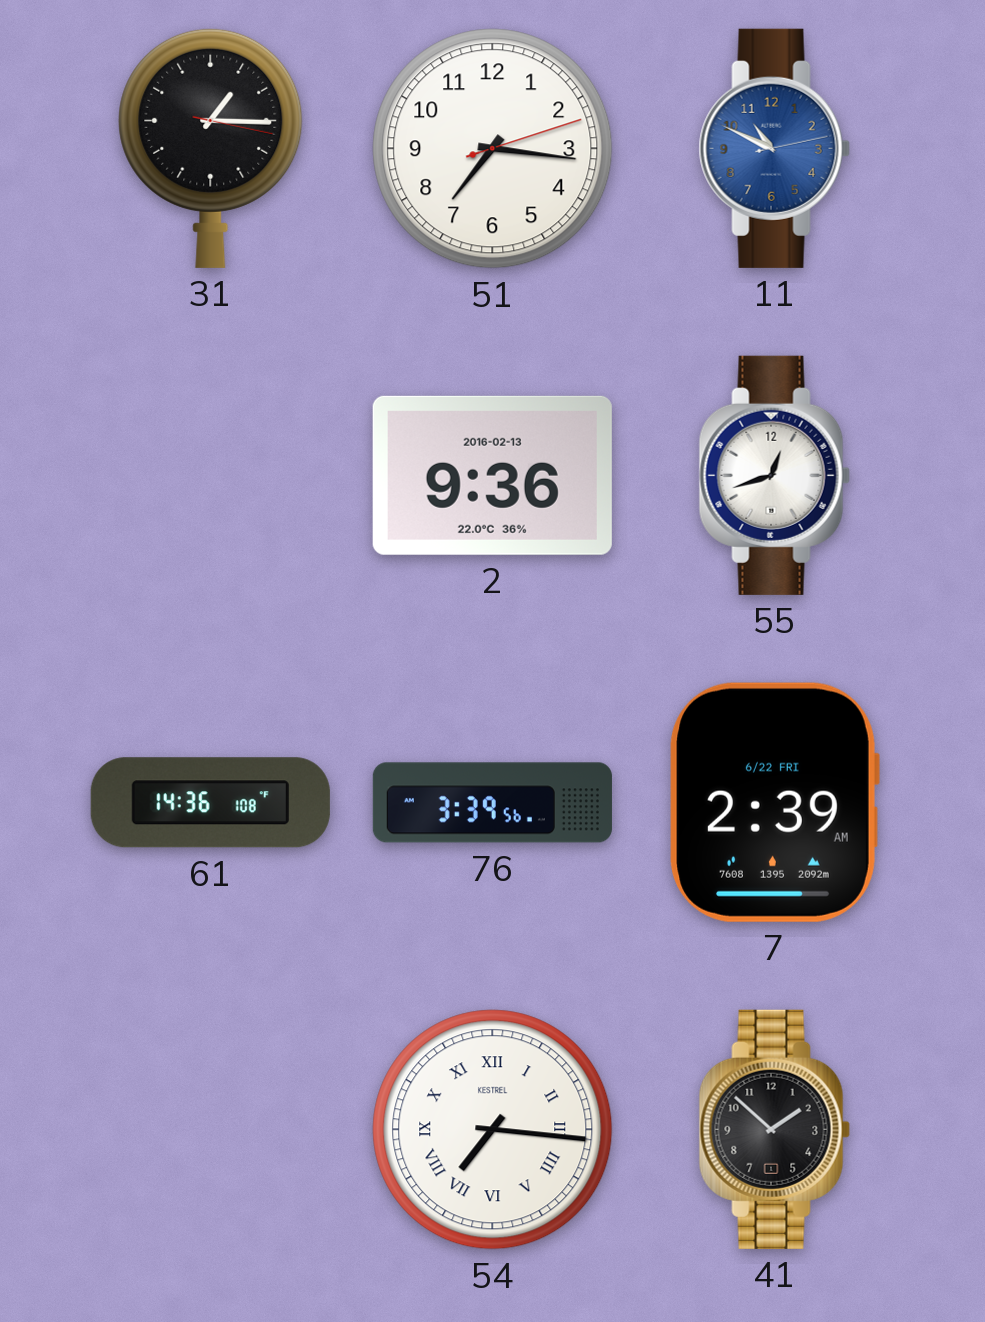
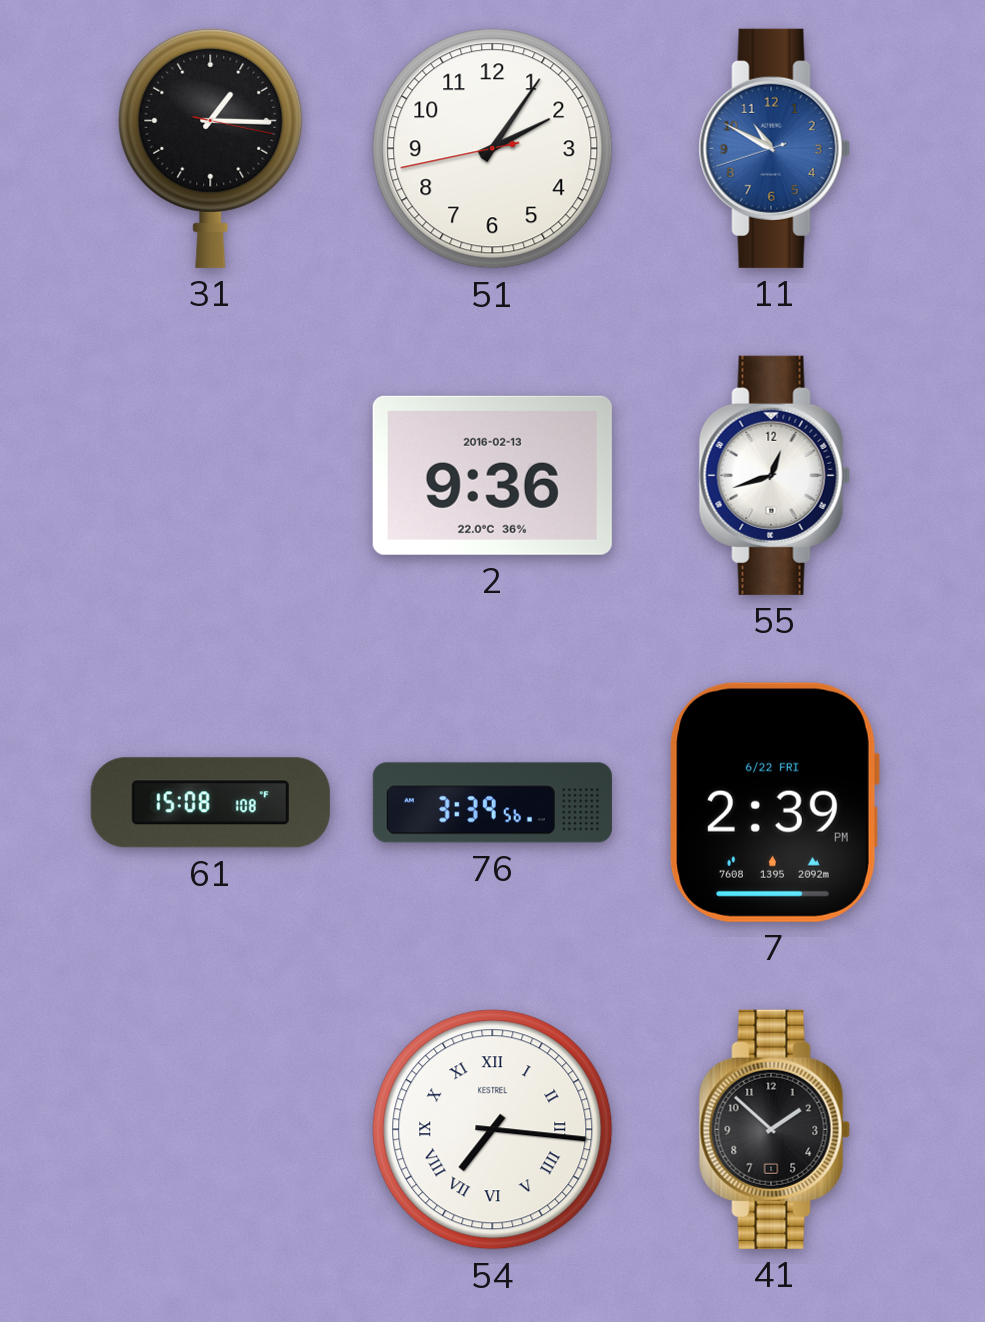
51: 7:16 -> 2:05
11: 10:49:13 -> 10:49:42
61: 14:36 -> 15:08
7: 2:39 AM -> 2:39 PM
